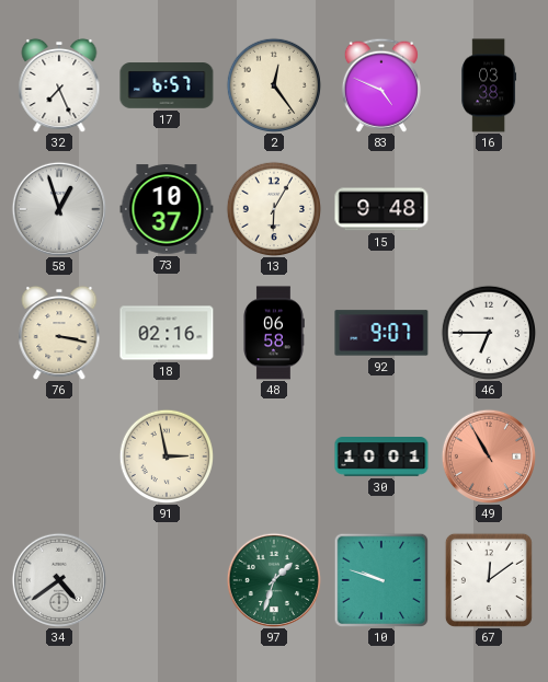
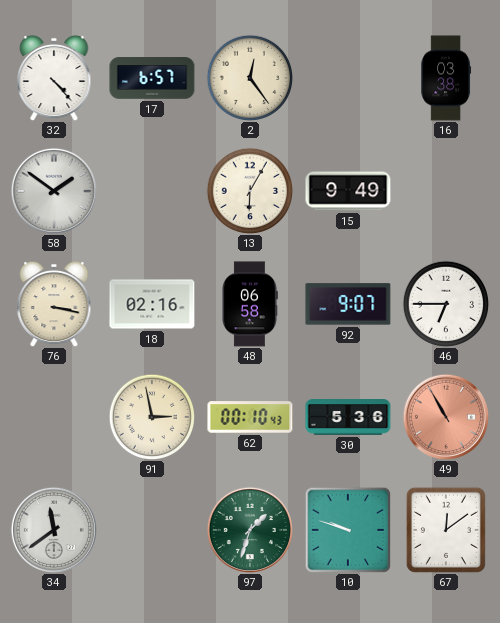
32: 7:26 -> 4:23
83: 4:49 -> none
58: 12:57 -> 1:51
73: 10:37 -> none
15: 9:48 -> 9:49
62: none -> 00:10
30: 10:01 -> 5:36
34: 4:39 -> 11:39
